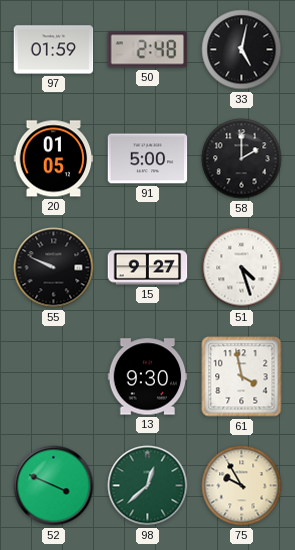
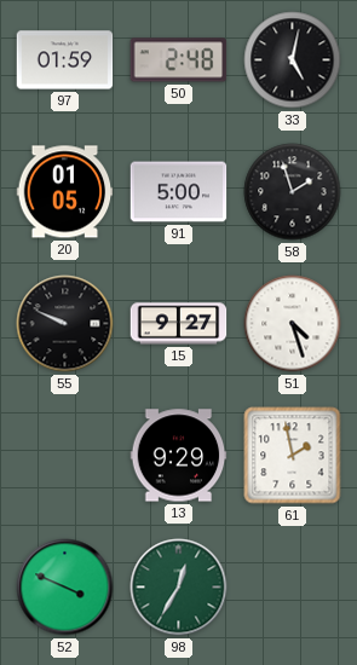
58: 2:00 -> 1:57
13: 9:30 -> 9:29
61: 3:58 -> 1:58
98: 12:38 -> 12:35
75: 9:55 -> none
